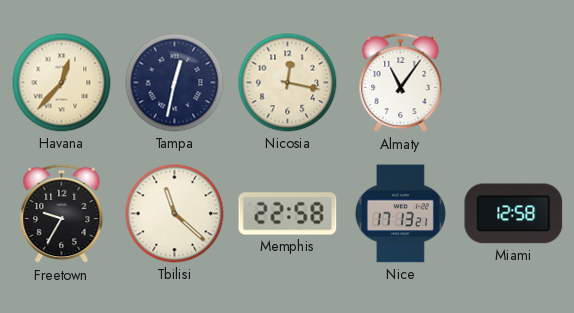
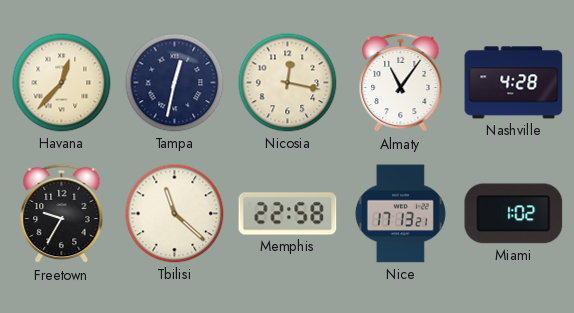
Nashville: none -> 4:28
Miami: 12:58 -> 1:02
